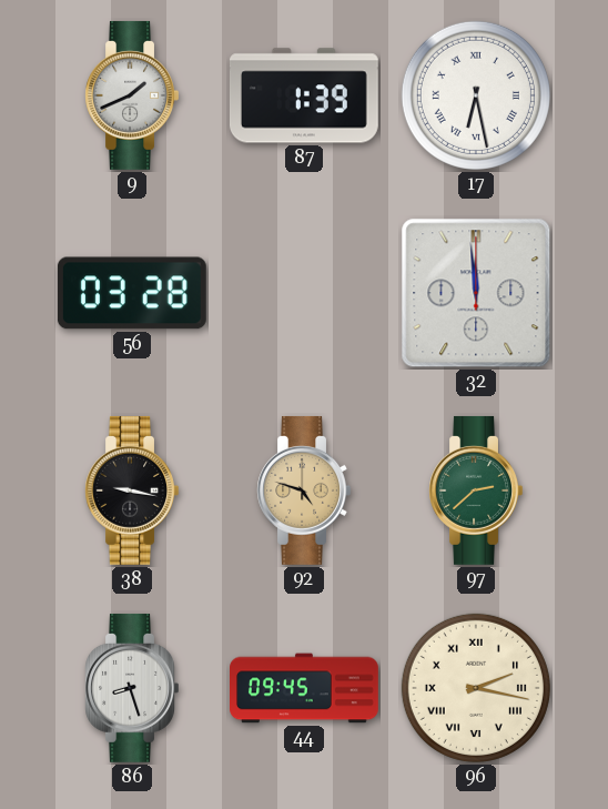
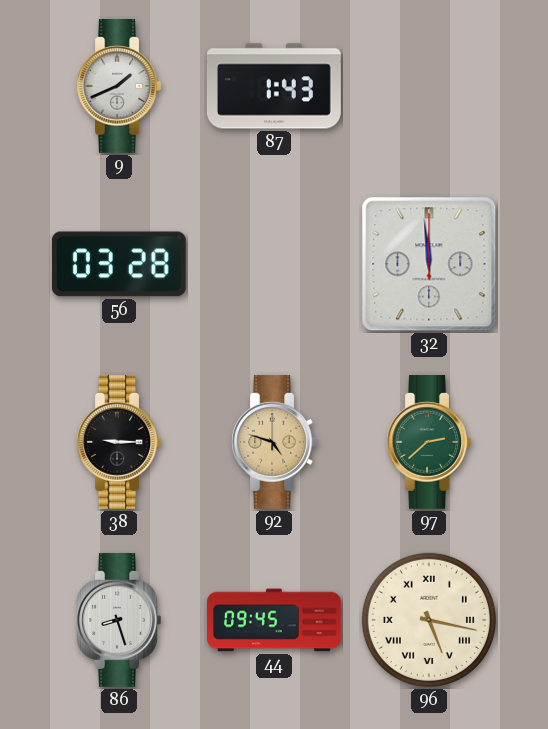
87: 1:39 -> 1:43
17: 6:28 -> none
38: 9:17 -> 9:15
96: 2:17 -> 5:17
